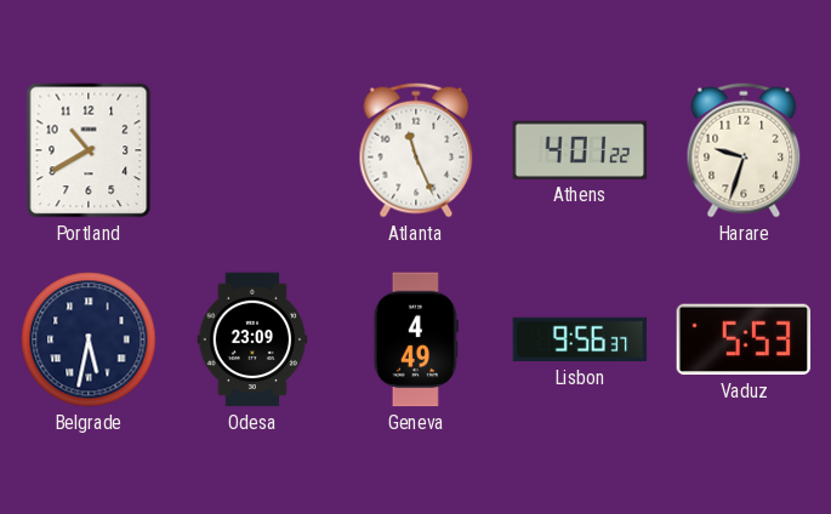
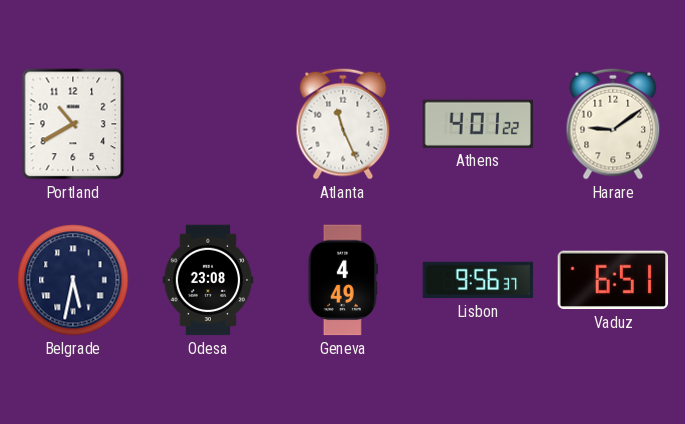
Harare: 9:33 -> 9:09
Odesa: 23:09 -> 23:08
Vaduz: 5:53 -> 6:51
